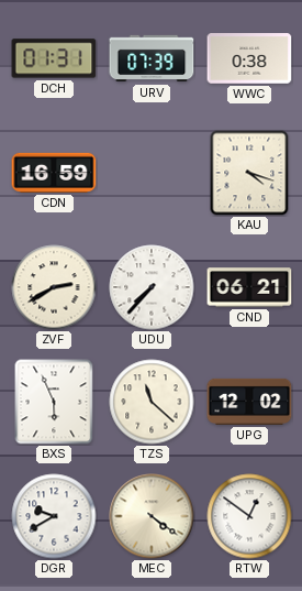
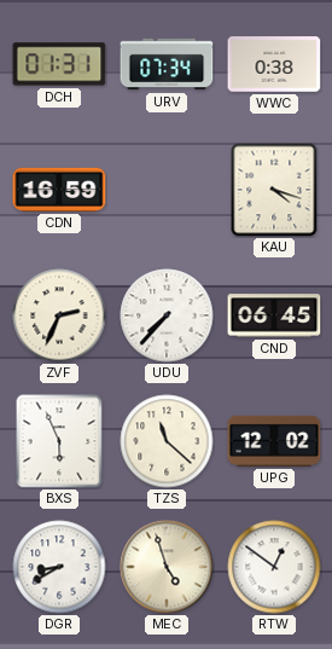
URV: 07:39 -> 07:34
ZVF: 2:40 -> 2:34
CND: 06:21 -> 06:45
DGR: 9:40 -> 8:40
MEC: 4:21 -> 4:57
